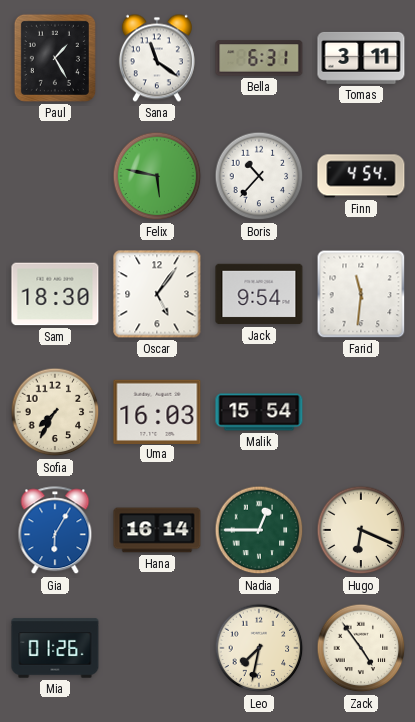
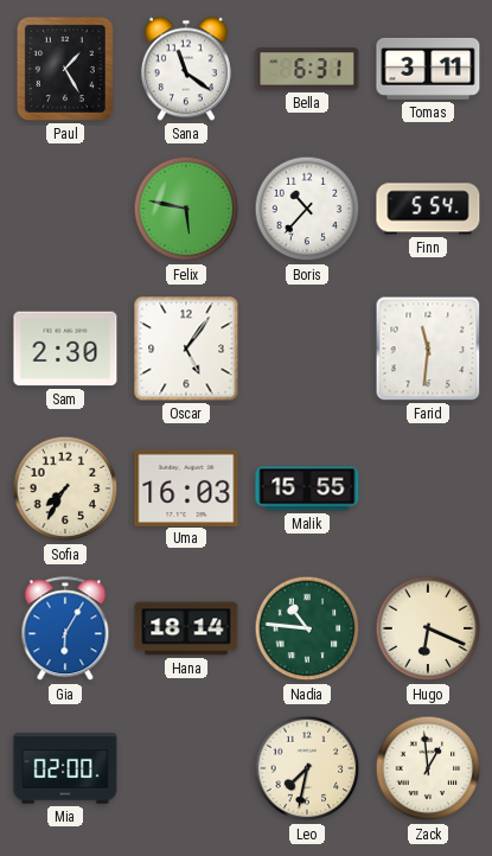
Finn: 4:54 -> 5:54
Sam: 18:30 -> 2:30
Jack: 9:54 -> none
Malik: 15:54 -> 15:55
Hana: 16:14 -> 18:14
Nadia: 12:45 -> 10:46
Mia: 01:26 -> 02:00
Zack: 4:54 -> 12:59
